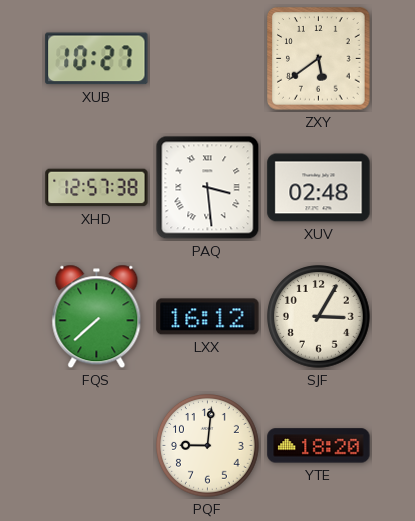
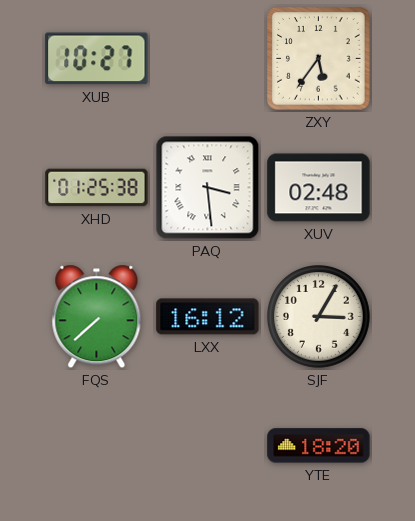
ZXY: 5:39 -> 5:36
XHD: 12:57 -> 01:25
PQF: 9:01 -> none
